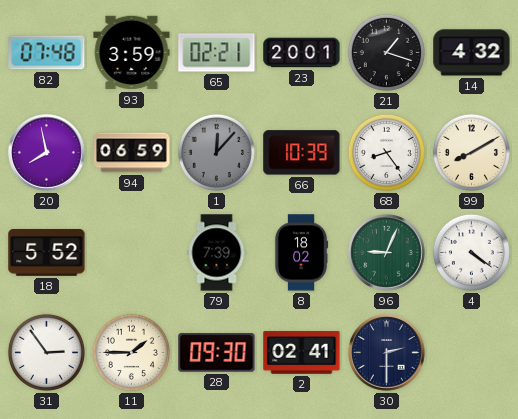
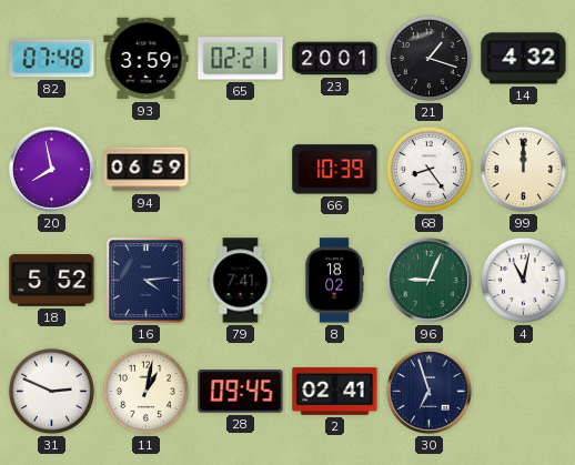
1: 12:07 -> none
99: 8:10 -> 12:00
16: none -> 4:14
79: 7:39 -> 7:41
4: 4:21 -> 11:02
31: 2:54 -> 2:49
11: 1:45 -> 1:02
28: 09:30 -> 09:45
30: 2:30 -> 6:57
